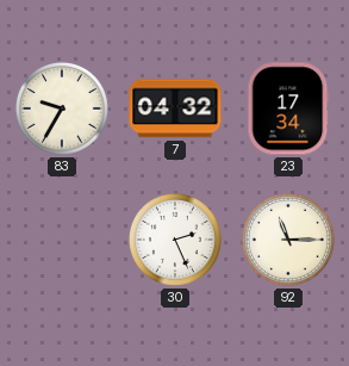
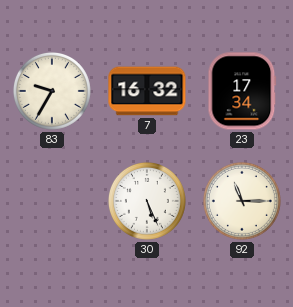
7: 04:32 -> 16:32
30: 2:26 -> 5:26
